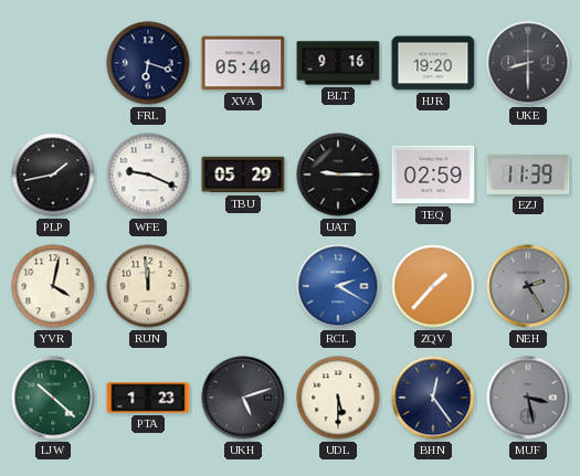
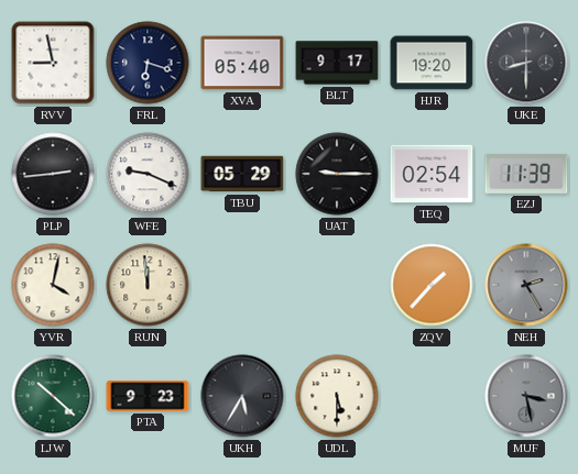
RVV: none -> 8:58
BLT: 9:16 -> 9:17
PLP: 1:43 -> 2:44
TEQ: 02:59 -> 02:54
RCL: 2:20 -> none
PTA: 1:23 -> 9:23
UKH: 5:12 -> 5:35
BHN: 12:24 -> none
